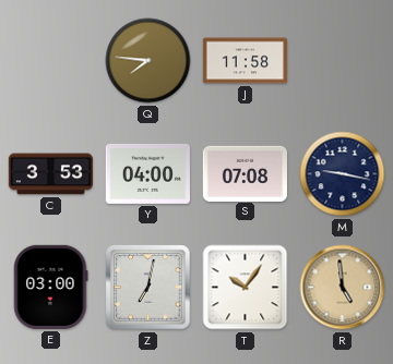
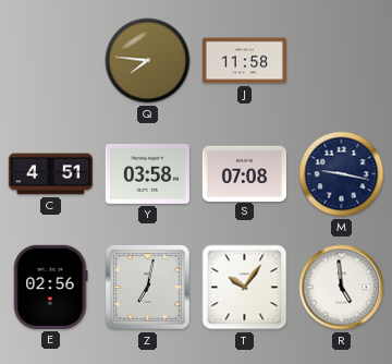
C: 3:53 -> 4:51
Y: 04:00 -> 03:58
E: 03:00 -> 02:56
R dial: champagne -> white
